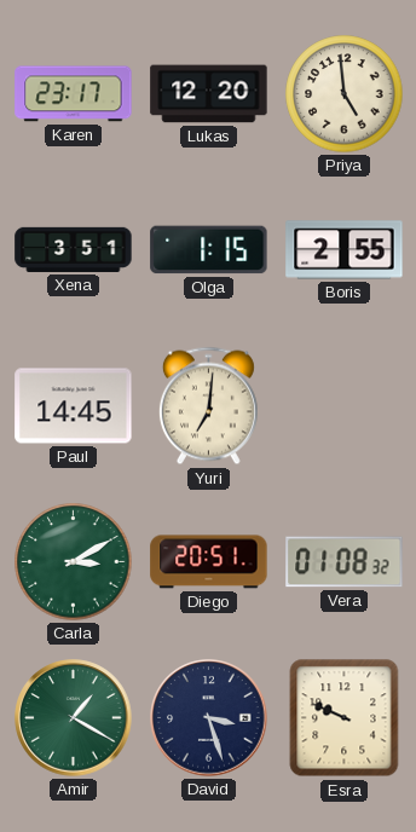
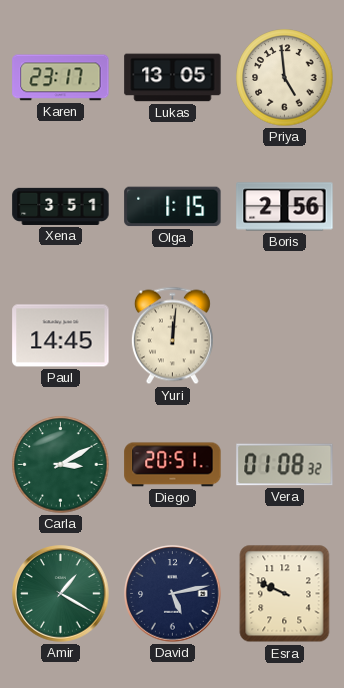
Lukas: 12:20 -> 13:05
Boris: 2:55 -> 2:56
Yuri: 7:01 -> 12:01
David: 3:27 -> 5:13
